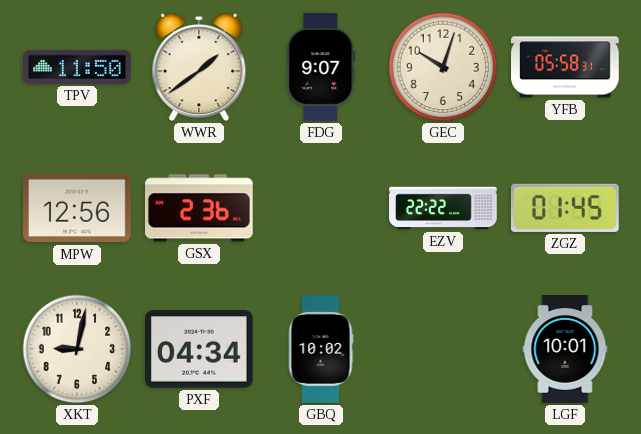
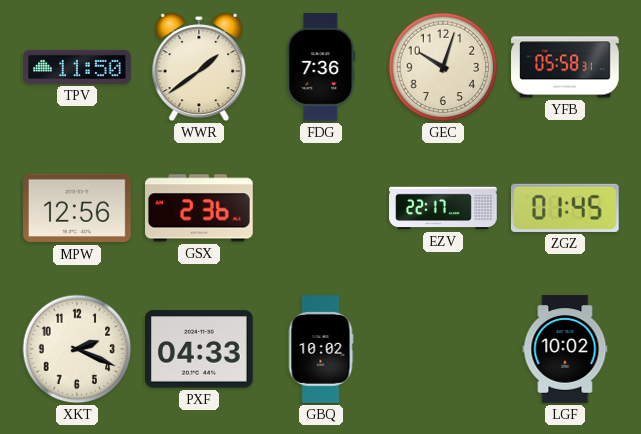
FDG: 9:07 -> 7:36
EZV: 22:22 -> 22:17
XKT: 9:02 -> 2:19
PXF: 04:34 -> 04:33
LGF: 10:01 -> 10:02
